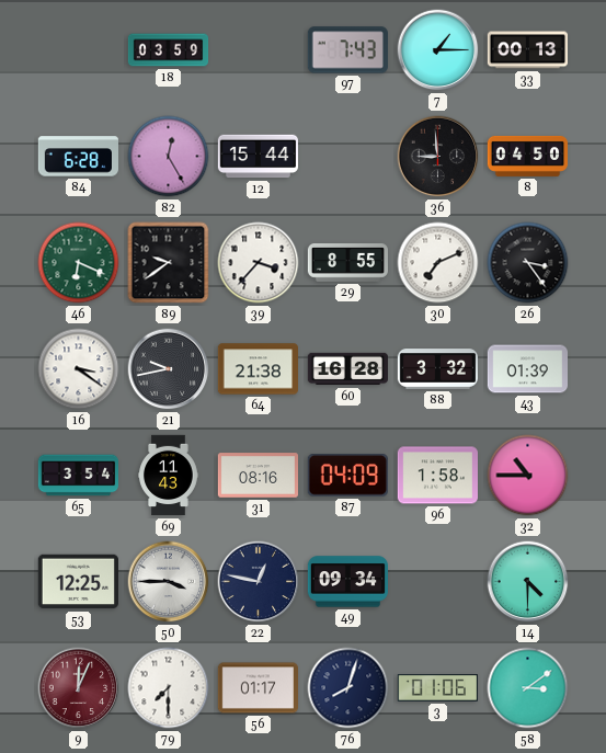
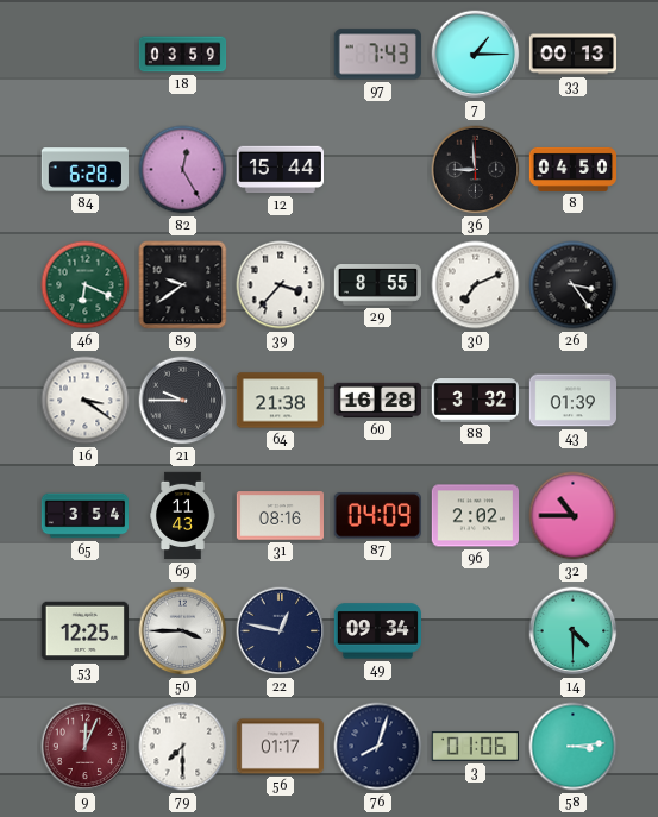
21: 9:43 -> 9:45
96: 1:58 -> 2:02
58: 3:09 -> 3:14
